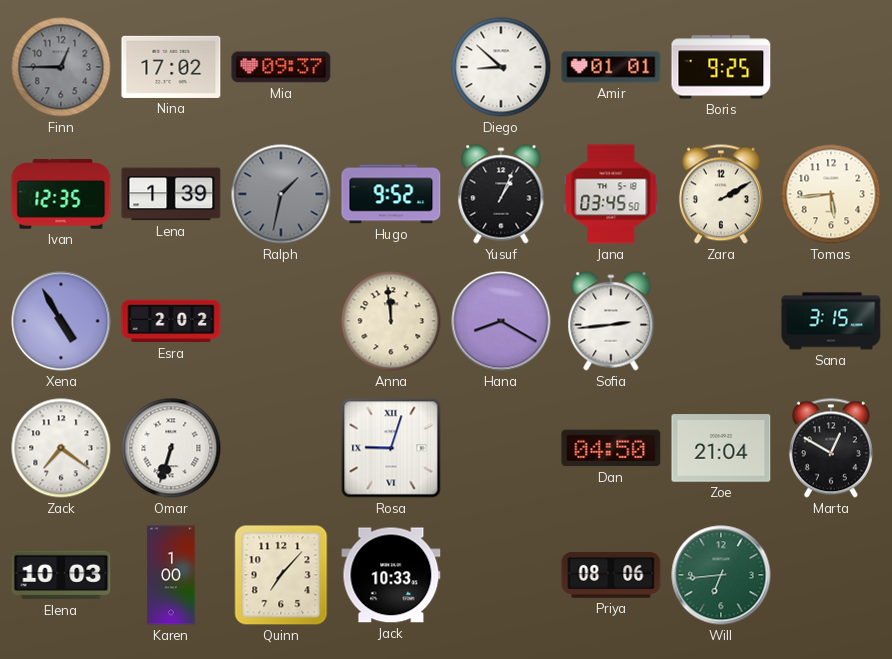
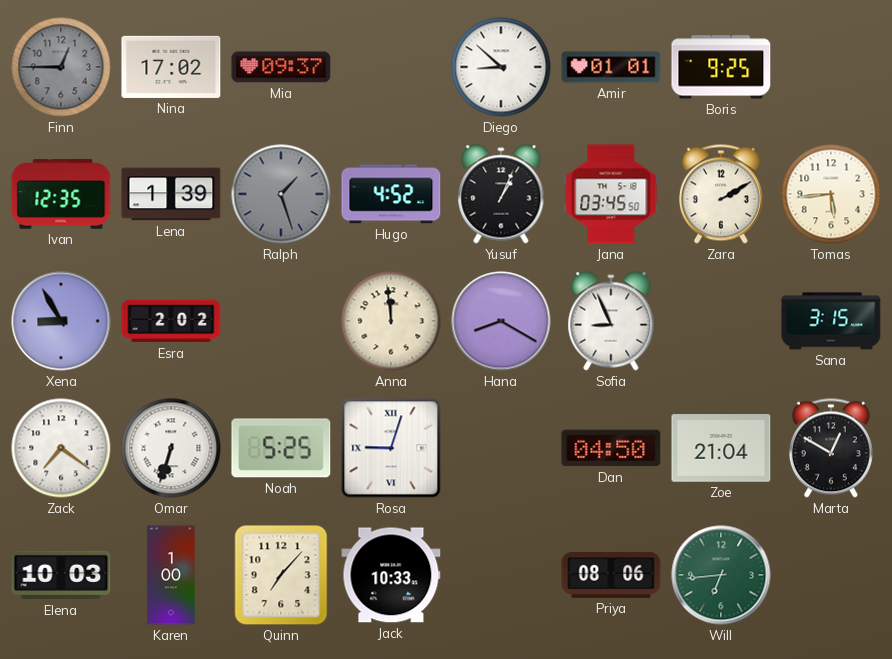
Ralph: 1:32 -> 1:27
Hugo: 9:52 -> 4:52
Xena: 4:55 -> 8:55
Sofia: 2:44 -> 8:56
Noah: none -> 5:25
